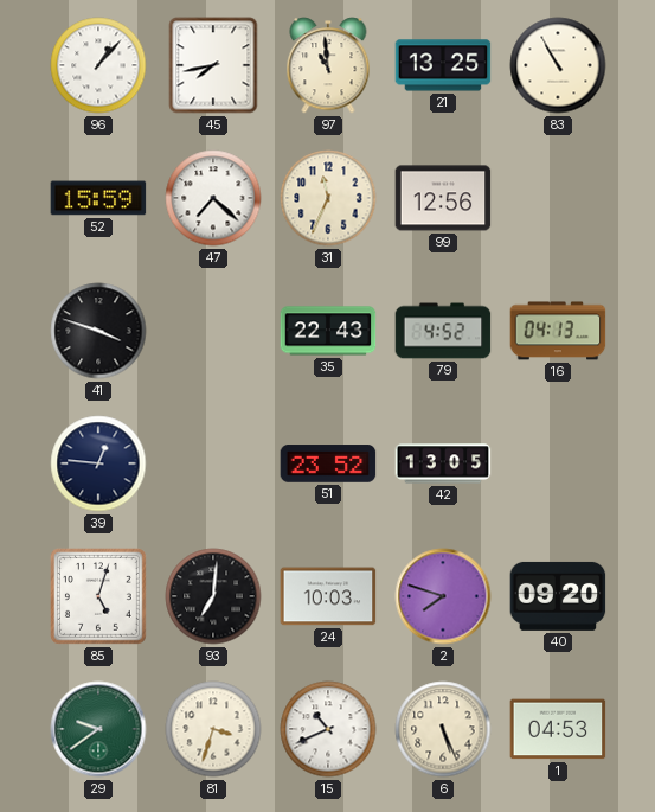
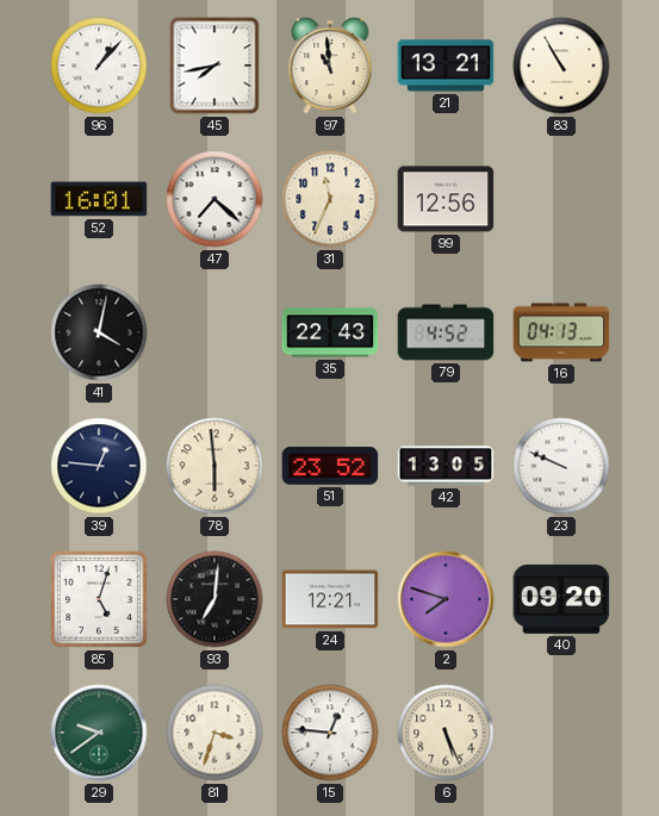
21: 13:25 -> 13:21
52: 15:59 -> 16:01
41: 3:48 -> 4:02
78: none -> 5:59
23: none -> 9:49
24: 10:03 -> 12:21
15: 10:41 -> 12:46
1: 04:53 -> none
